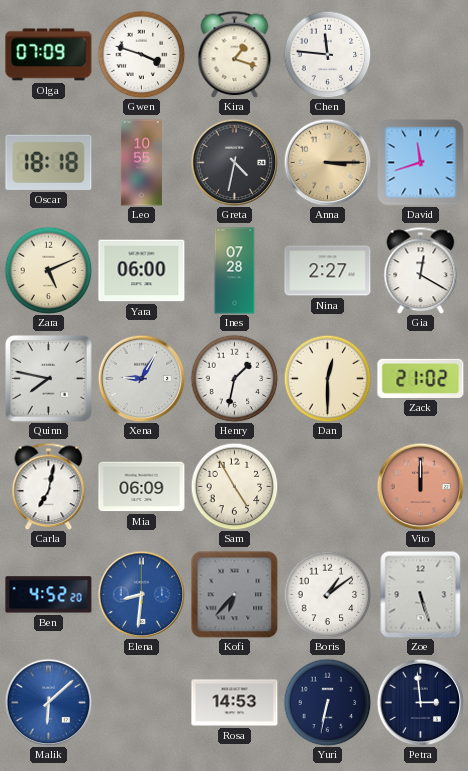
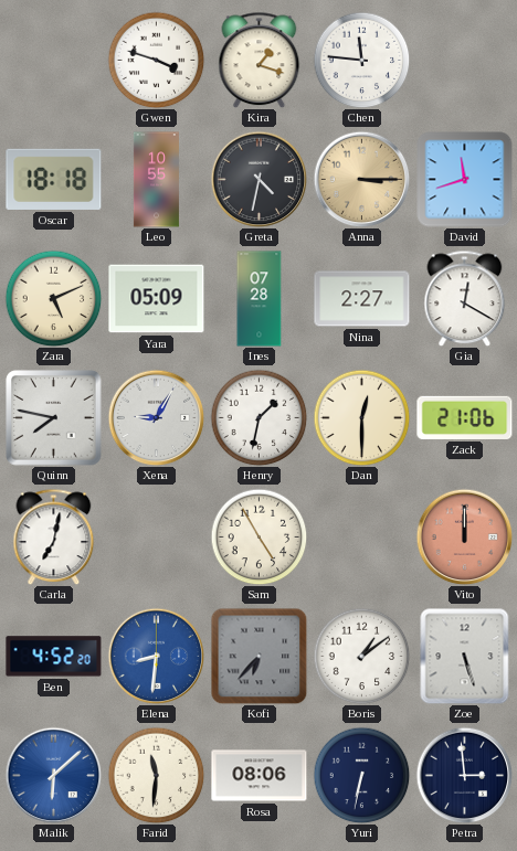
Olga: 07:09 -> none
Yara: 06:00 -> 05:09
Zack: 21:02 -> 21:06
Mia: 06:09 -> none
Farid: none -> 11:31
Rosa: 14:53 -> 08:06
